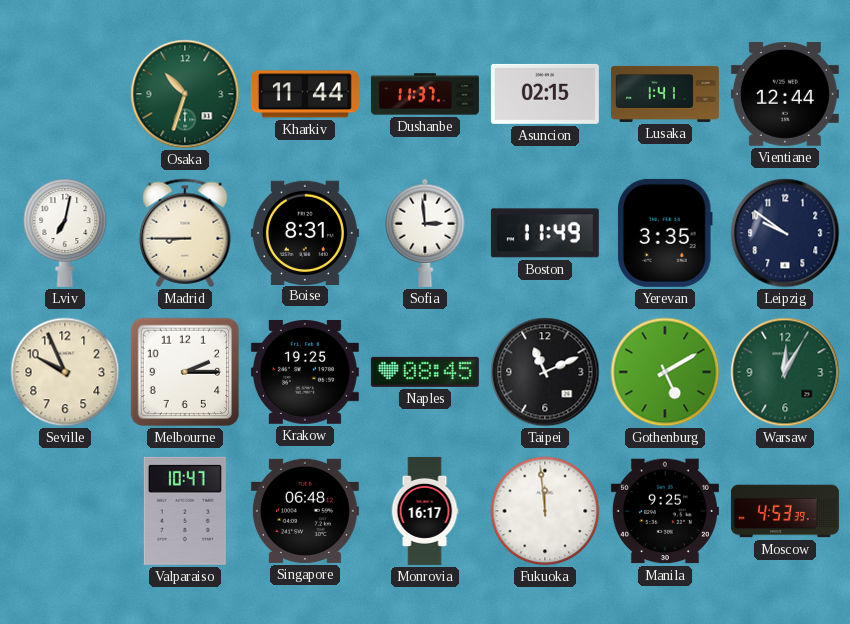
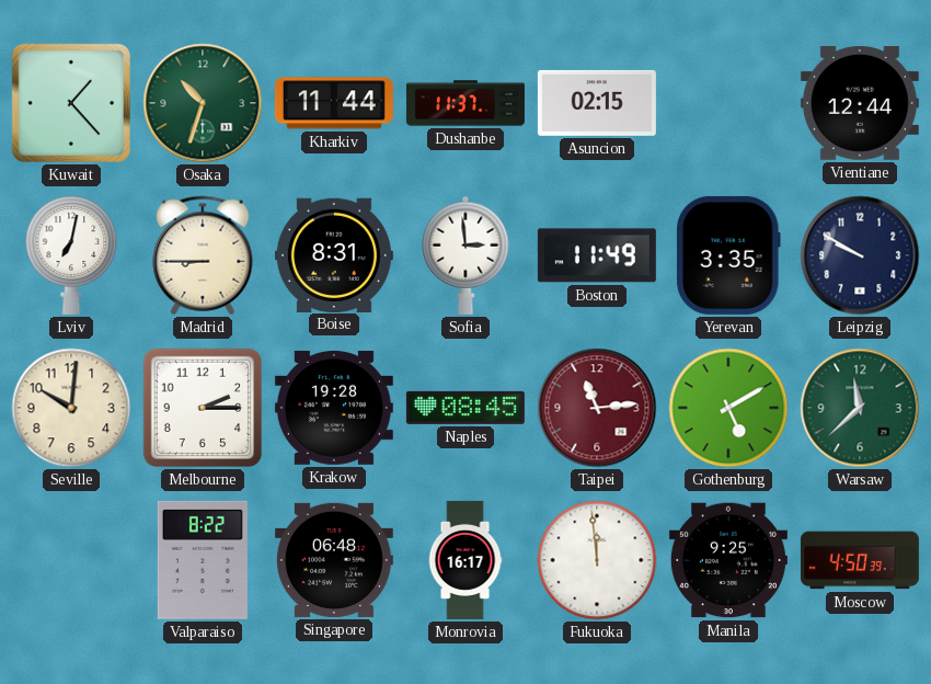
Kuwait: none -> 1:23
Lusaka: 1:41 -> none
Leipzig: 9:51 -> 9:50
Seville: 9:56 -> 10:01
Krakow: 19:25 -> 19:28
Taipei: 11:11 -> 11:14
Taipei dial: black -> burgundy
Warsaw: 12:05 -> 11:38
Valparaiso: 10:47 -> 8:22
Moscow: 4:53 -> 4:50
